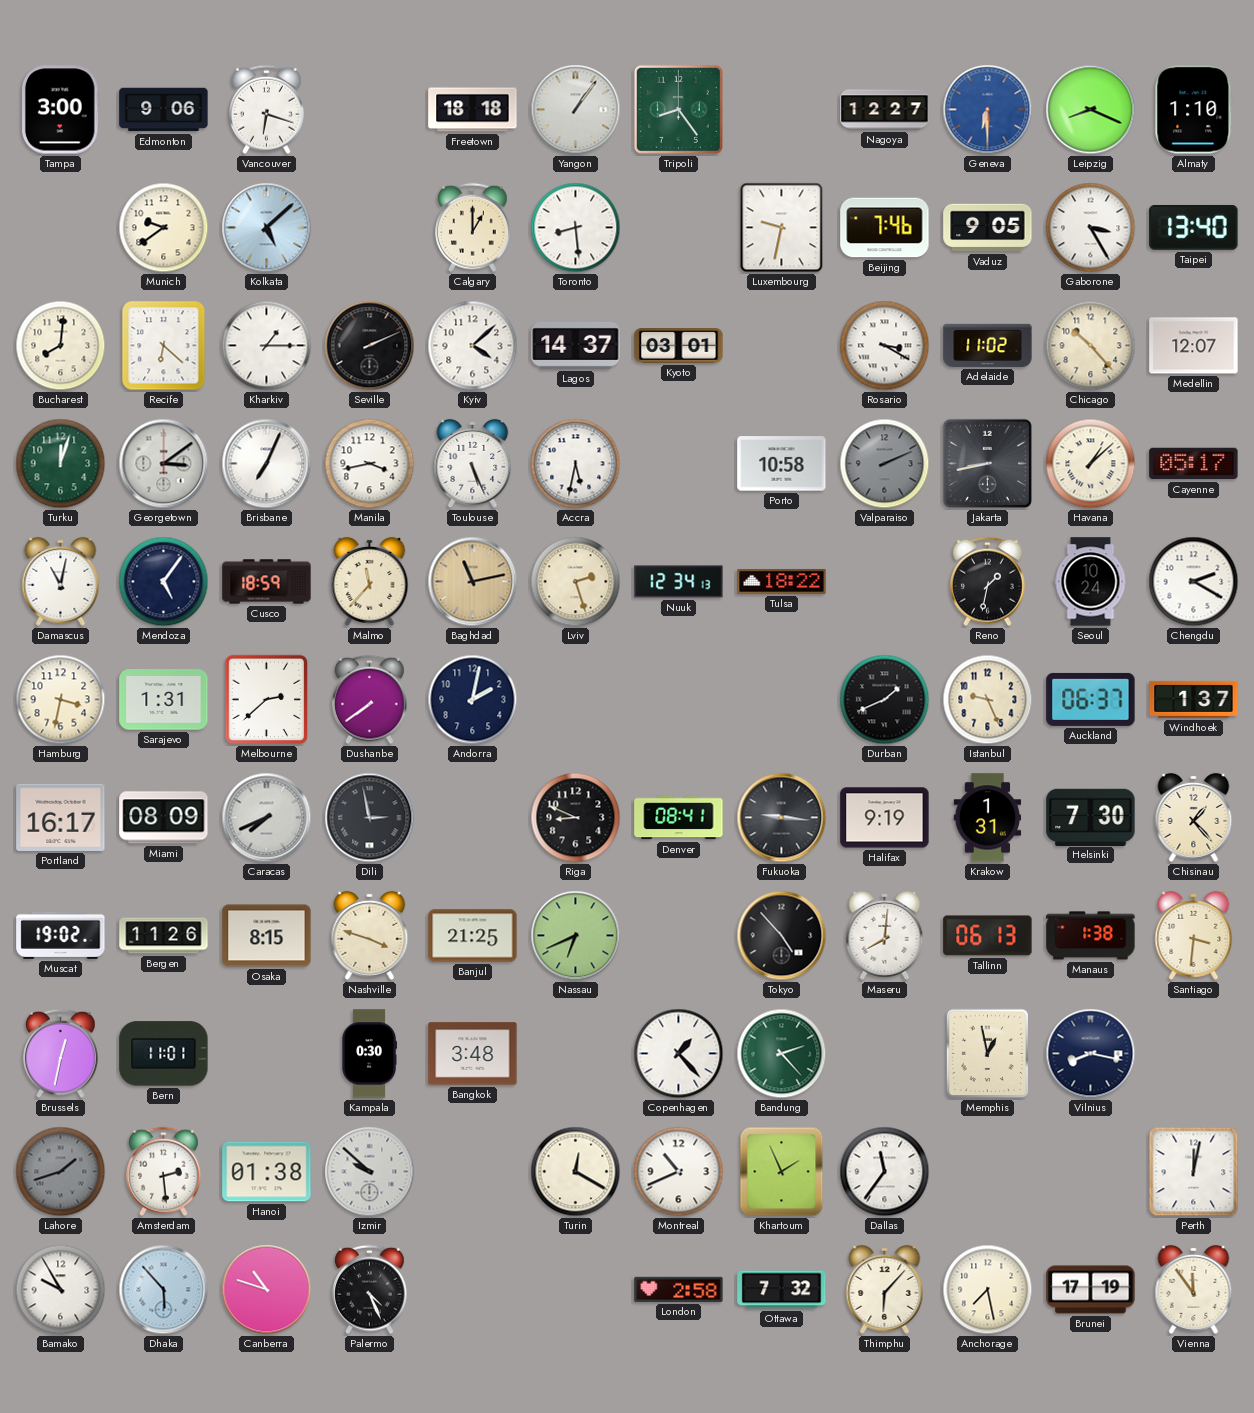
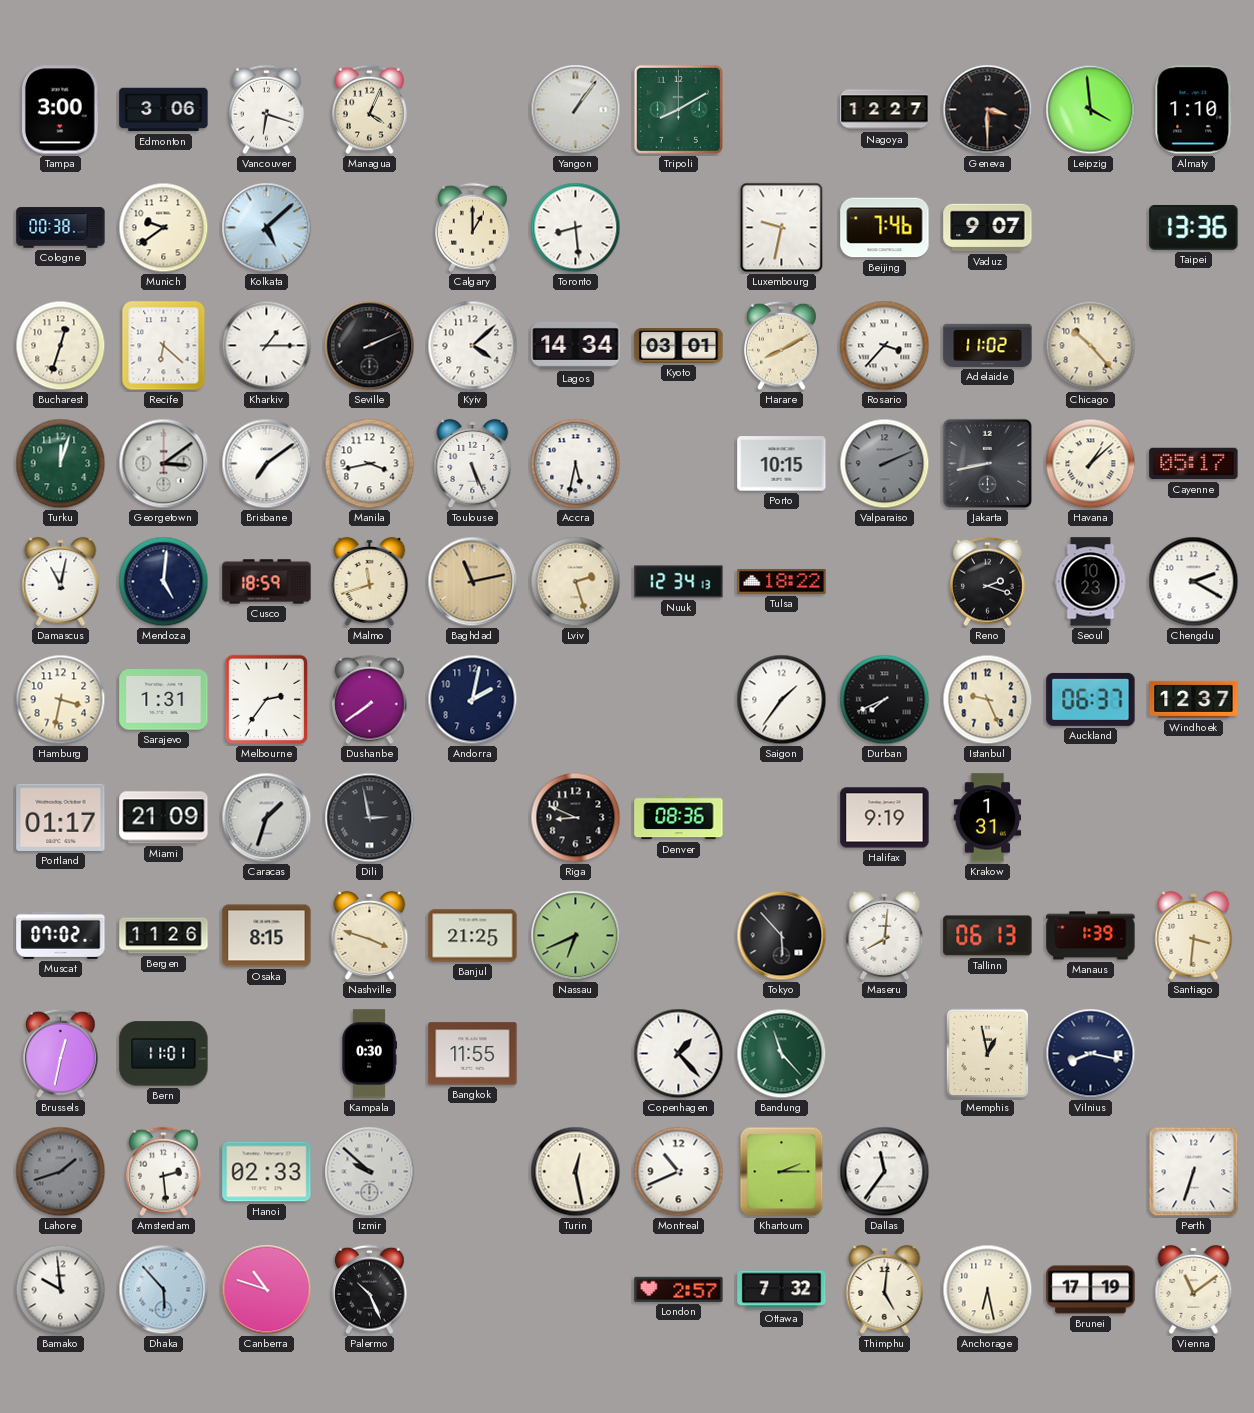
Edmonton: 9:06 -> 3:06
Managua: none -> 4:04
Freetown: 18:18 -> none
Tripoli: 8:24 -> 8:10
Geneva: 6:30 -> 3:30
Geneva dial: blue -> black
Leipzig: 8:19 -> 3:59
Cologne: none -> 00:38
Vaduz: 9:05 -> 9:07
Gaborone: 3:25 -> none
Taipei: 13:40 -> 13:36
Bucharest: 8:01 -> 12:33
Lagos: 14:37 -> 14:34
Harare: none -> 8:10
Rosario: 3:20 -> 3:37
Medellin: 12:07 -> none
Brisbane: 7:04 -> 7:09
Porto: 10:58 -> 10:15
Mendoza: 5:06 -> 5:01
Malmo: 11:37 -> 11:42
Reno: 1:32 -> 2:18
Seoul: 10:24 -> 10:23
Melbourne: 2:38 -> 2:36
Saigon: none -> 1:36
Durban: 1:41 -> 7:41
Windhoek: 1:37 -> 12:37
Portland: 16:17 -> 01:17
Miami: 08:09 -> 21:09
Caracas: 7:41 -> 1:33
Denver: 08:41 -> 08:36
Fukuoka: 9:16 -> none
Helsinki: 7:30 -> none
Chisinau: 1:23 -> none
Muscat: 19:02 -> 07:02
Tokyo: 4:53 -> 5:53
Manaus: 1:38 -> 1:39
Bangkok: 3:48 -> 11:55
Bandung: 2:23 -> 11:23
Hanoi: 01:38 -> 02:33
Turin: 12:20 -> 12:28
Khartoum: 1:56 -> 2:15
Perth: 12:02 -> 6:33
Bamako: 9:55 -> 9:59
Palermo: 4:26 -> 10:26
London: 2:58 -> 2:57
Thimphu: 6:07 -> 5:01
Anchorage: 7:28 -> 6:28
Vienna: 11:54 -> 11:09
